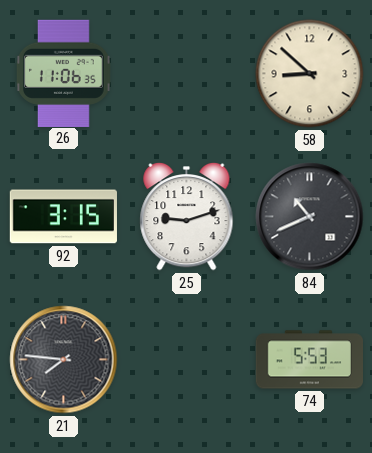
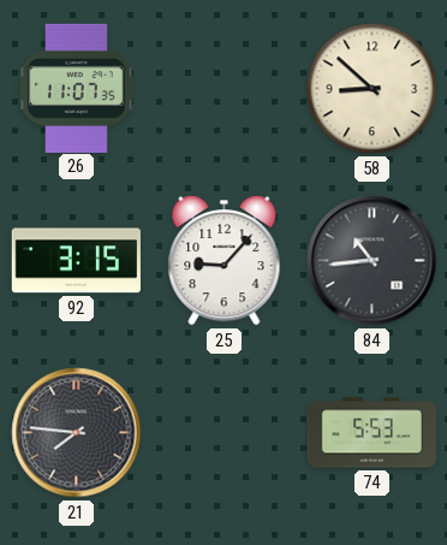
26: 11:06 -> 11:07
25: 9:12 -> 9:07
84: 10:41 -> 10:44
